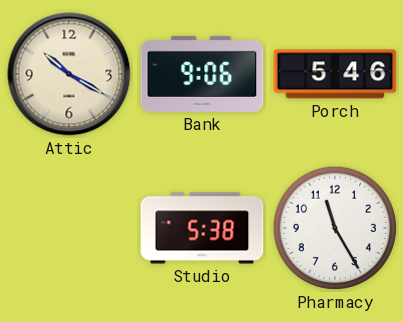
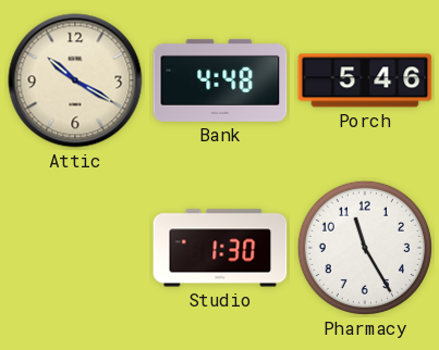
Bank: 9:06 -> 4:48
Studio: 5:38 -> 1:30
